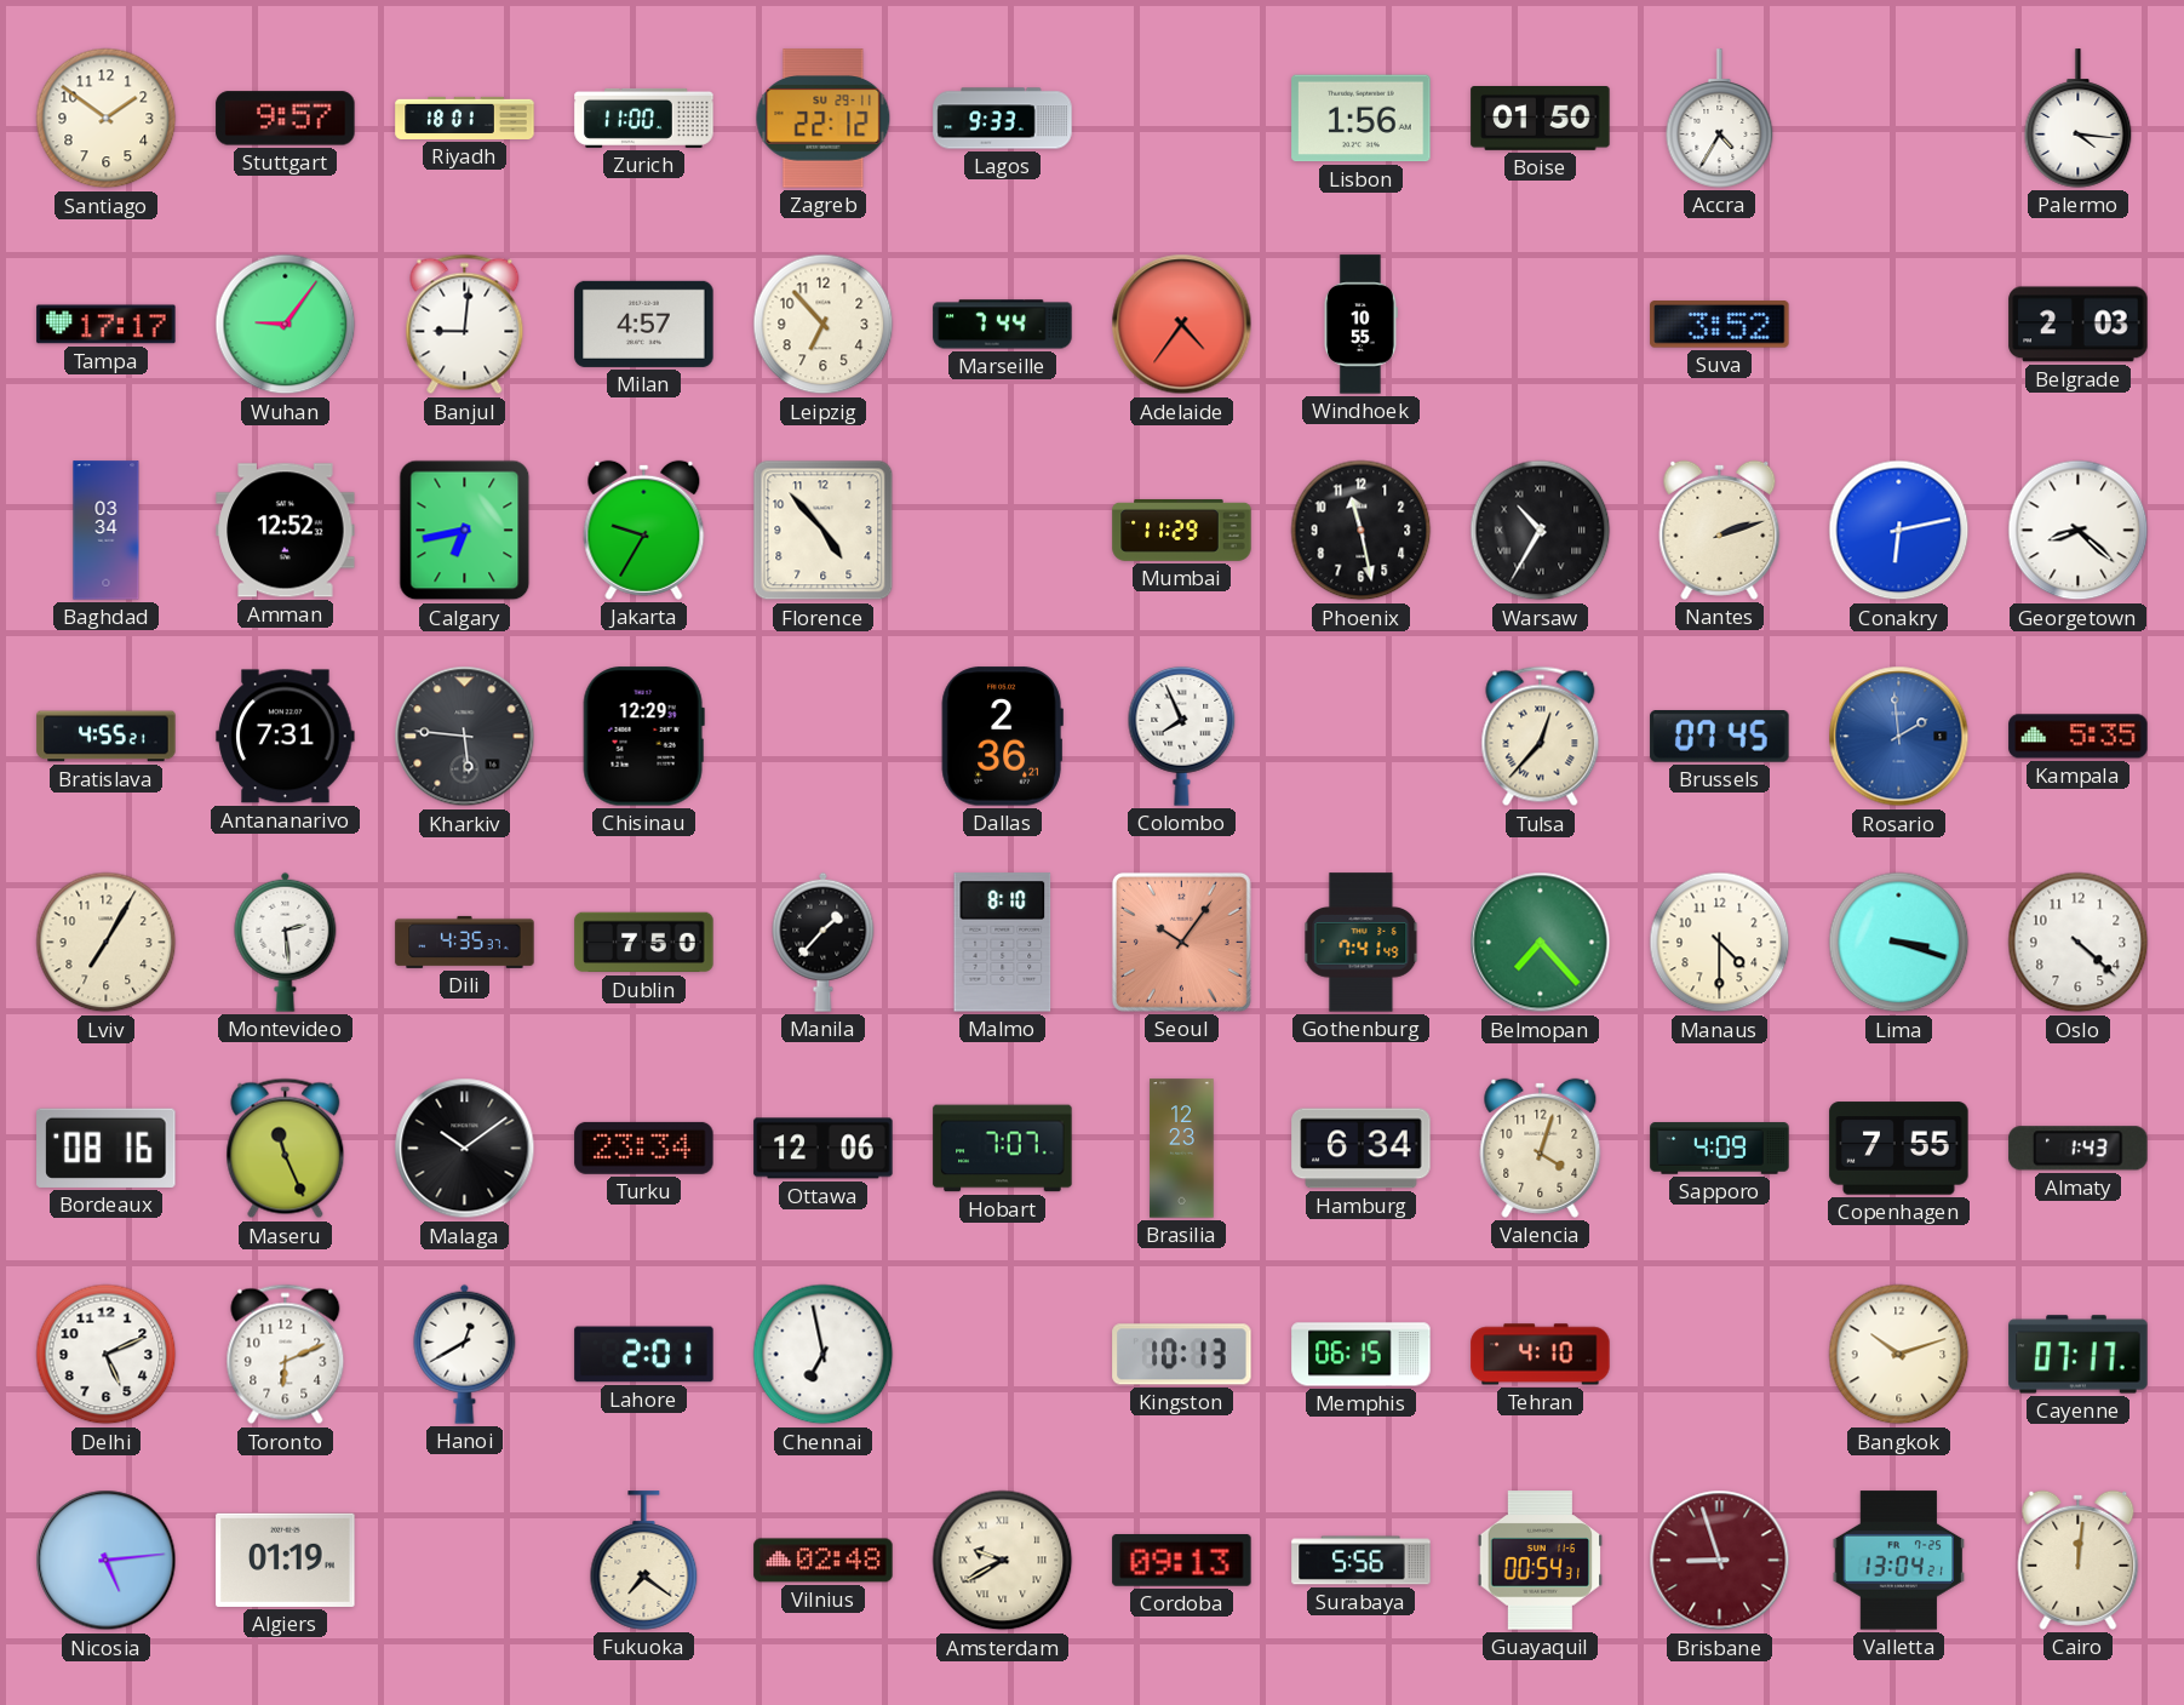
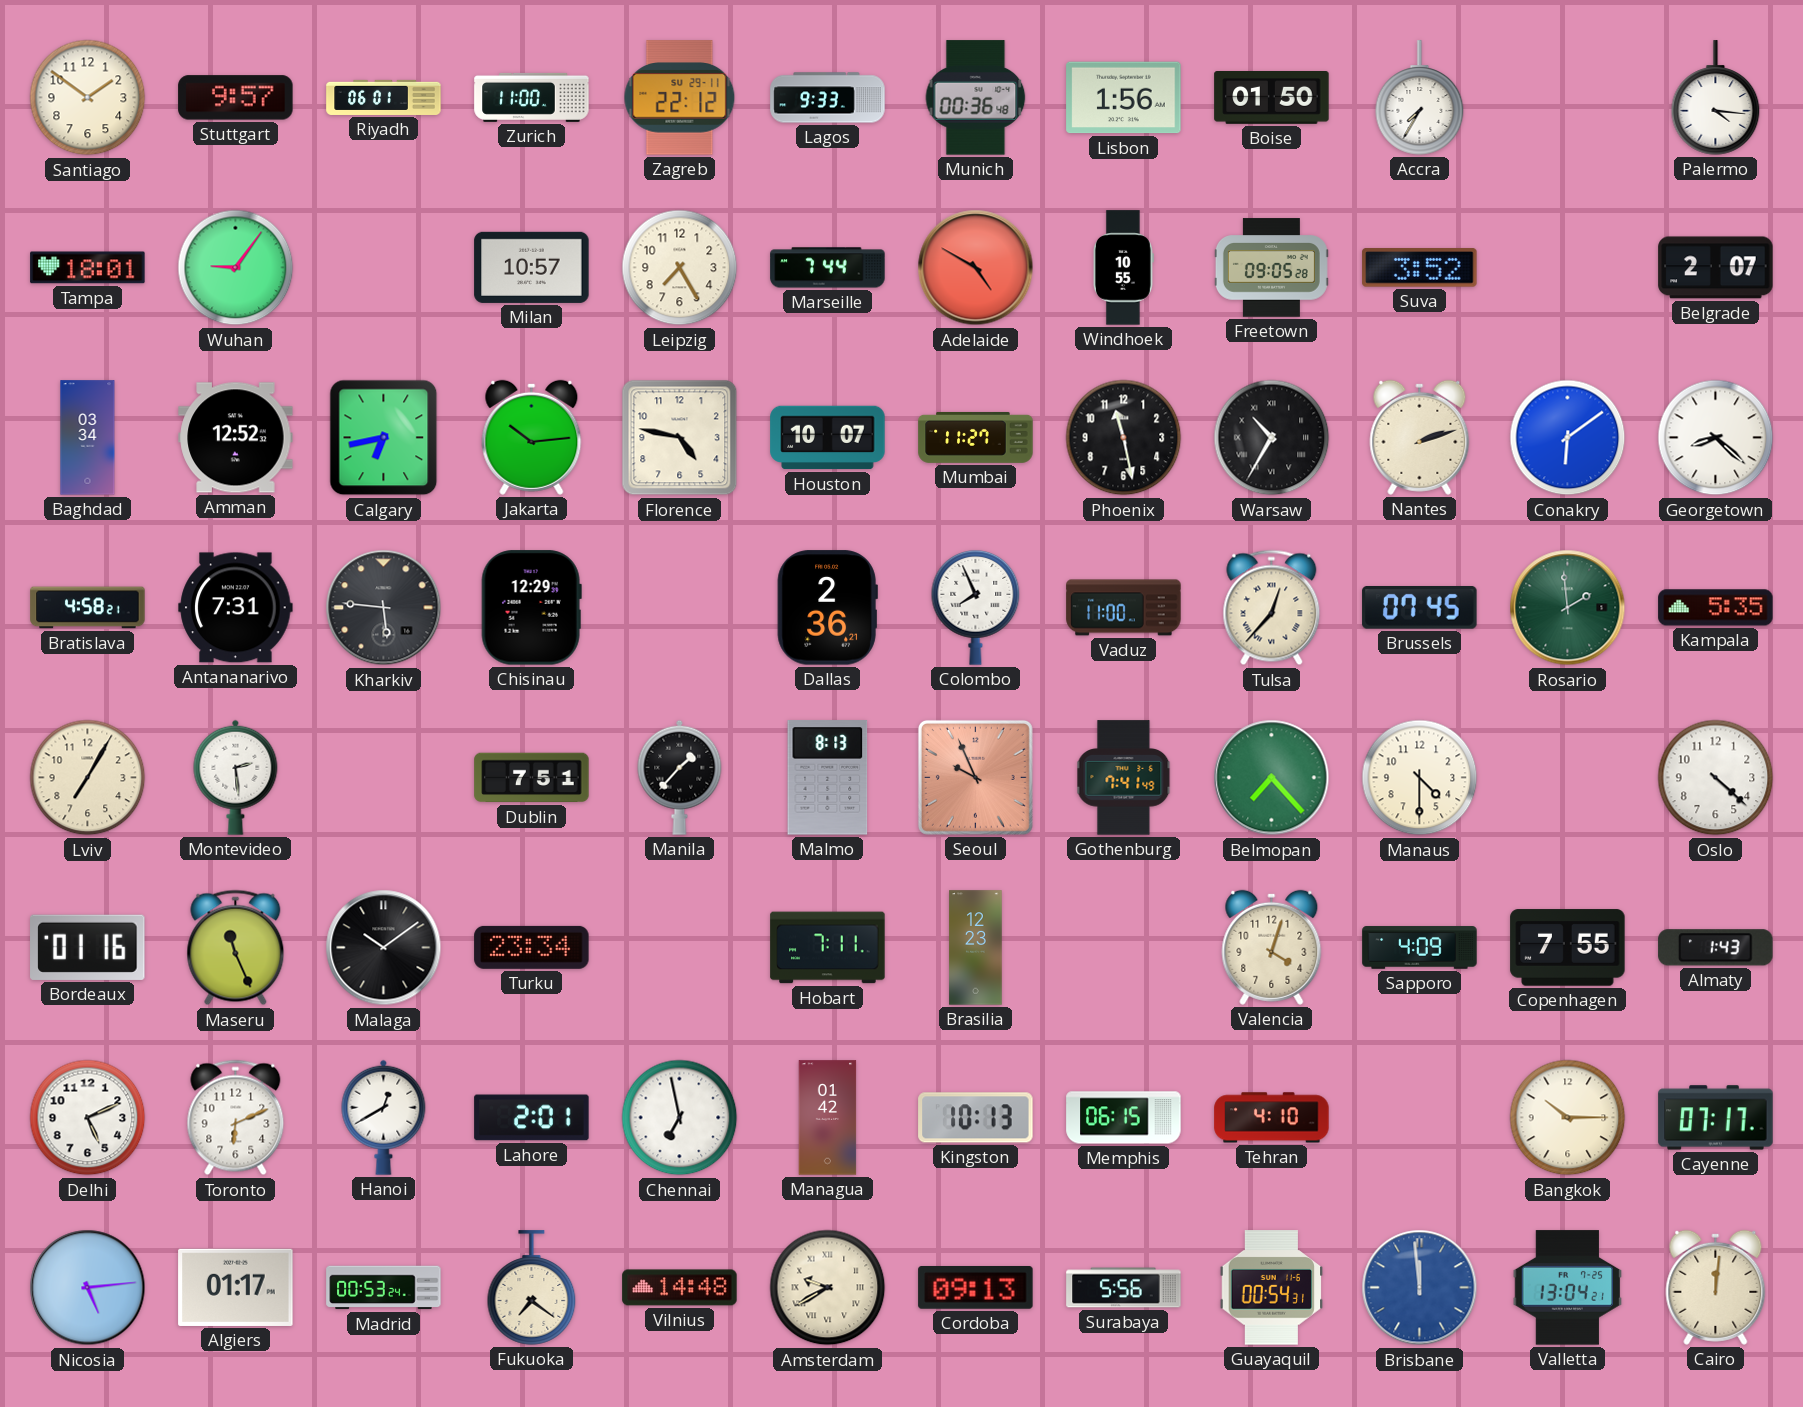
Riyadh: 18:01 -> 06:01
Munich: none -> 00:36
Accra: 4:35 -> 7:35
Tampa: 17:17 -> 18:01
Banjul: 9:01 -> none
Milan: 4:57 -> 10:57
Leipzig: 6:53 -> 7:25
Adelaide: 4:36 -> 4:50
Freetown: none -> 09:05
Belgrade: 2:03 -> 2:07
Jakarta: 9:35 -> 10:14
Florence: 4:53 -> 4:47
Houston: none -> 10:07
Mumbai: 11:29 -> 11:27
Conakry: 6:13 -> 6:09
Bratislava: 4:55 -> 4:58
Vaduz: none -> 11:00
Rosario dial: blue -> green
Dili: 4:35 -> none
Dublin: 7:50 -> 7:51
Malmo: 8:10 -> 8:13
Seoul: 10:06 -> 9:56
Lima: 3:18 -> none
Bordeaux: 08:16 -> 01:16
Ottawa: 12:06 -> none
Hobart: 7:07 -> 7:11
Hamburg: 6:34 -> none
Managua: none -> 01:42
Bangkok: 10:12 -> 10:15
Algiers: 01:19 -> 01:17
Madrid: none -> 00:53
Vilnius: 02:48 -> 14:48
Brisbane: 8:57 -> 11:59
Brisbane dial: burgundy -> blue
